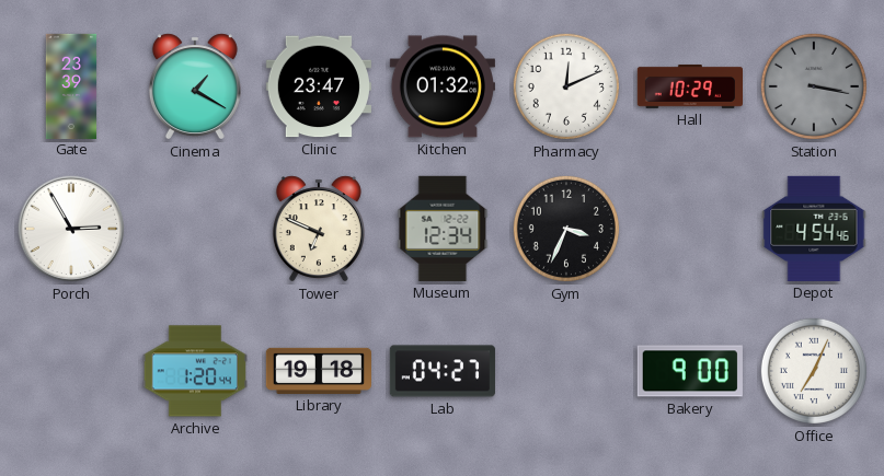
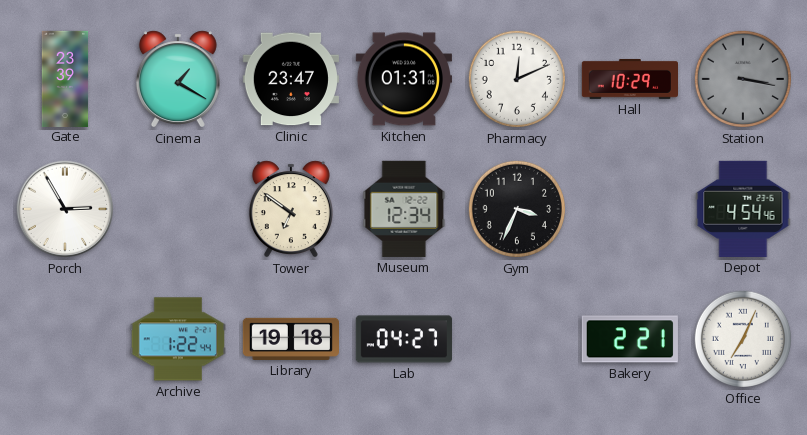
Kitchen: 01:32 -> 01:31
Tower: 6:49 -> 6:51
Archive: 1:20 -> 1:22
Bakery: 9:00 -> 2:21
